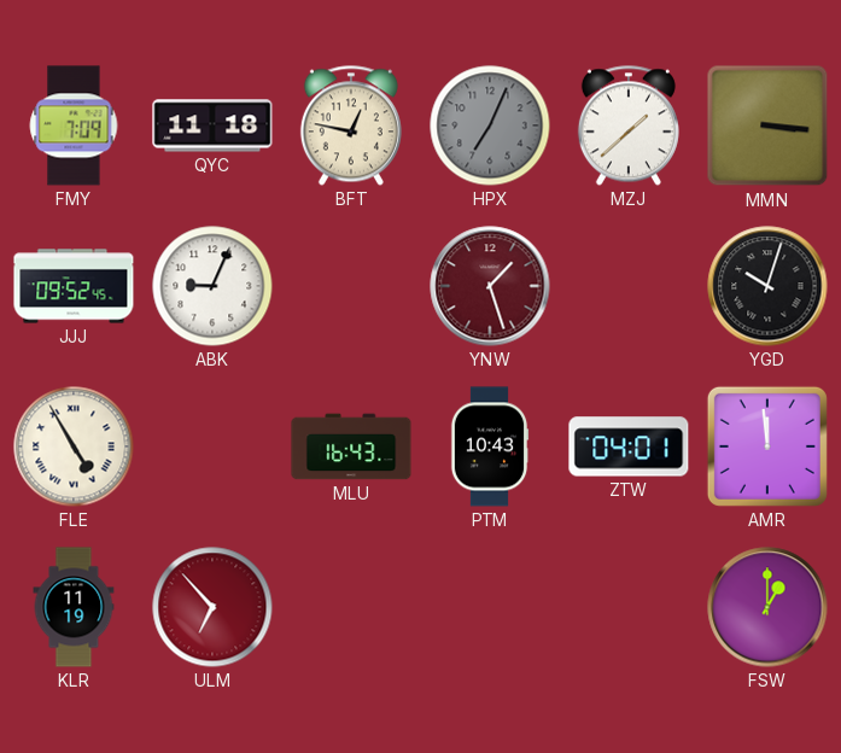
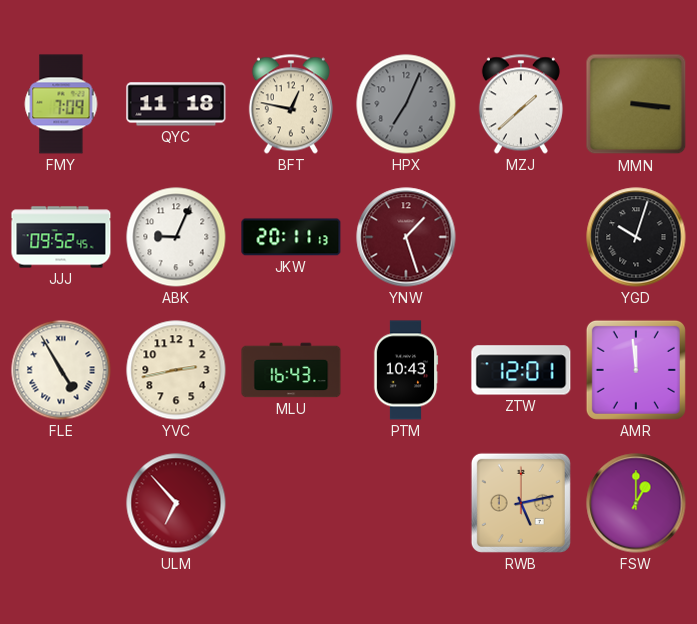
JKW: none -> 20:11
YVC: none -> 2:43
ZTW: 04:01 -> 12:01
KLR: 11:19 -> none
RWB: none -> 5:13
